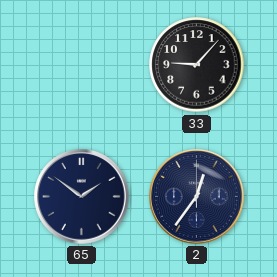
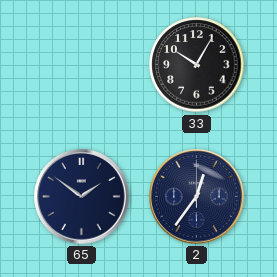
33: 9:07 -> 10:05
